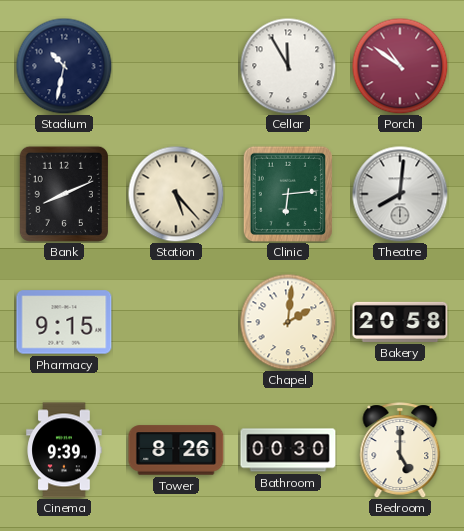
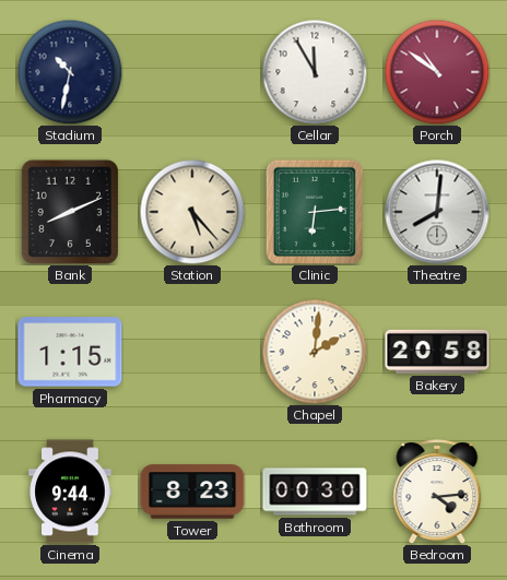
Pharmacy: 9:15 -> 1:15
Cinema: 9:39 -> 9:44
Tower: 8:26 -> 8:23
Bedroom: 5:00 -> 4:14
